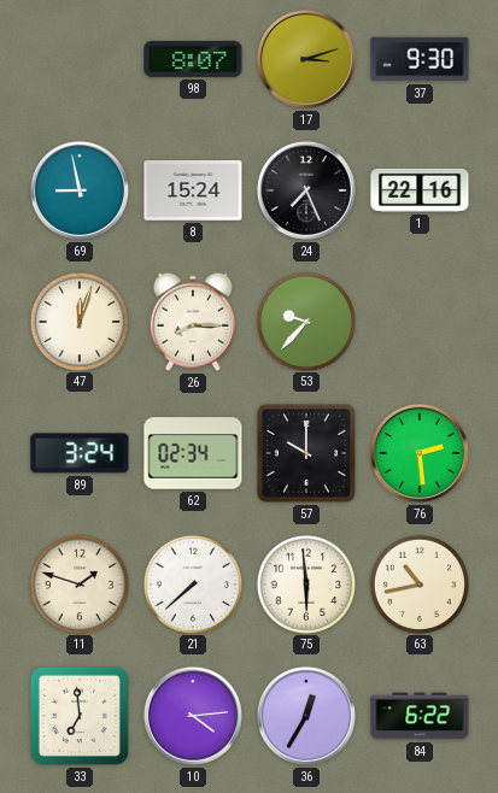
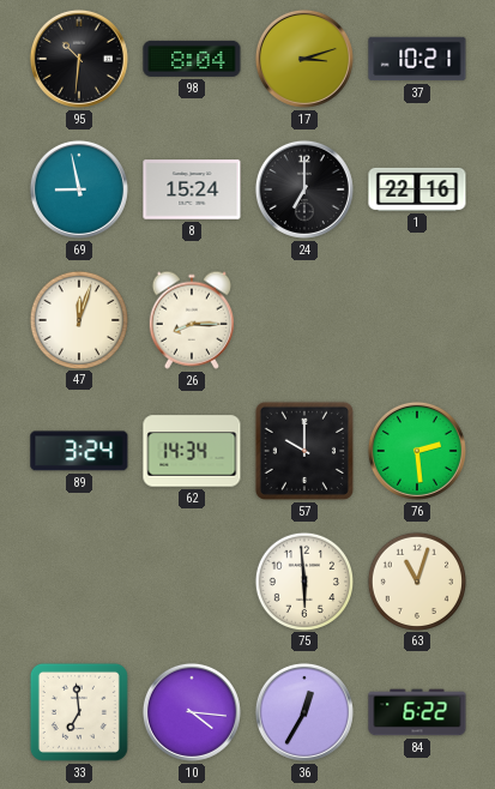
95: none -> 10:31
98: 8:07 -> 8:04
37: 9:30 -> 10:21
24: 7:26 -> 7:00
53: 9:37 -> none
62: 02:34 -> 14:34
11: 1:48 -> none
21: 7:38 -> none
63: 10:43 -> 11:03
10: 4:14 -> 4:16
